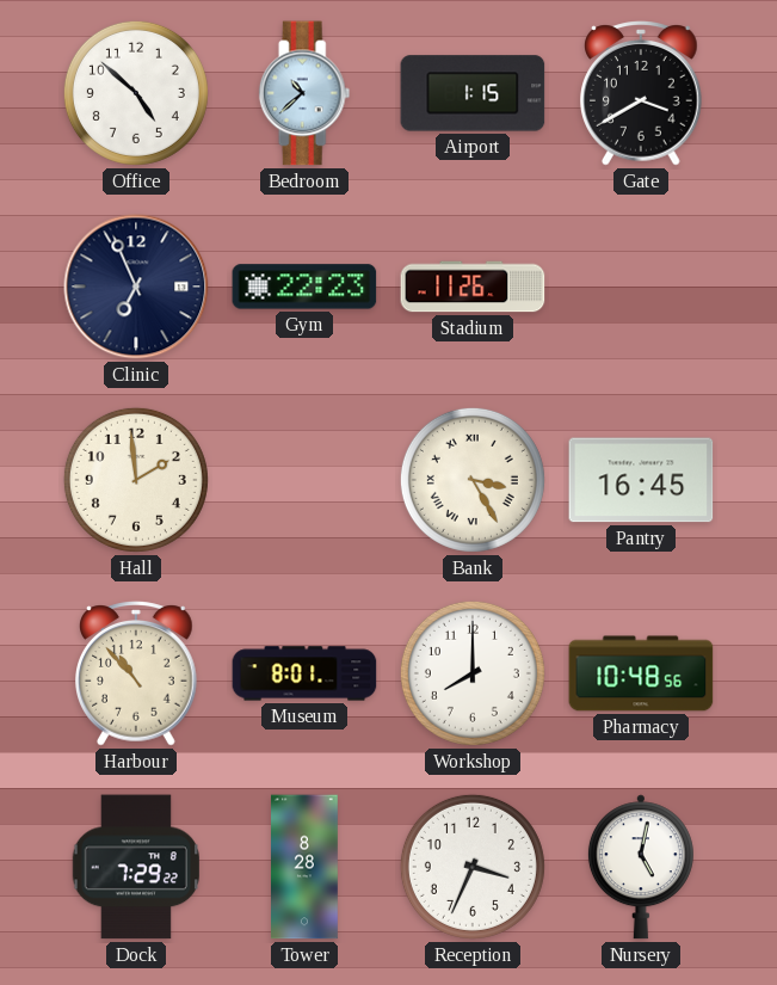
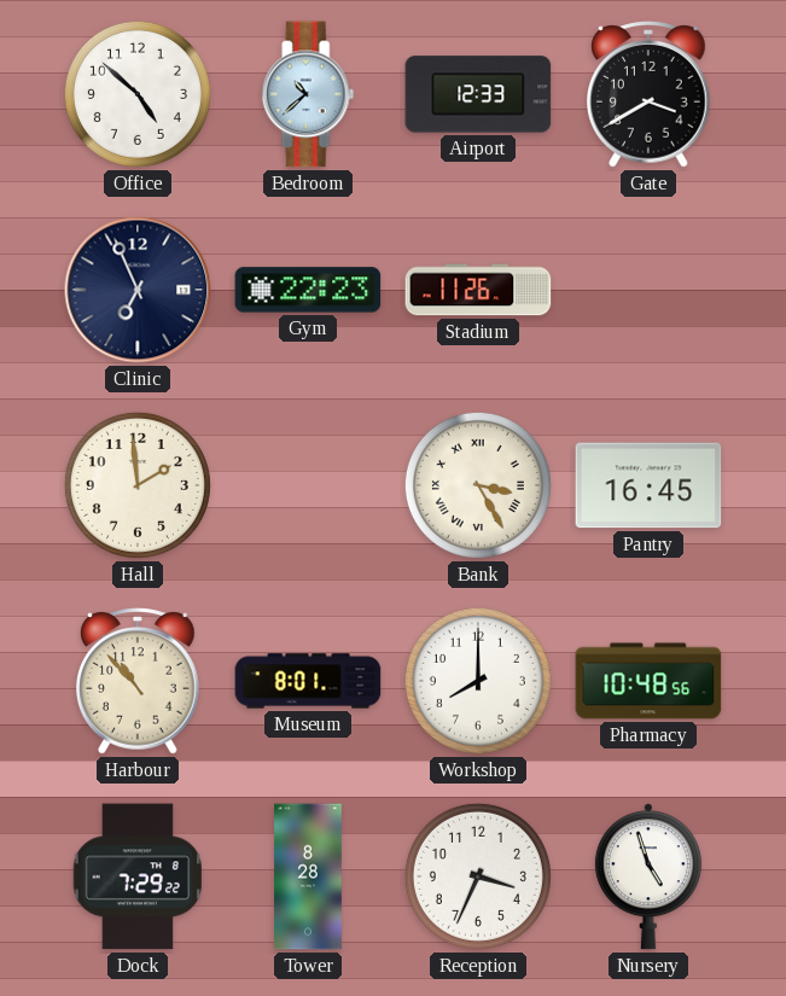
Airport: 1:15 -> 12:33
Nursery: 5:02 -> 4:57
